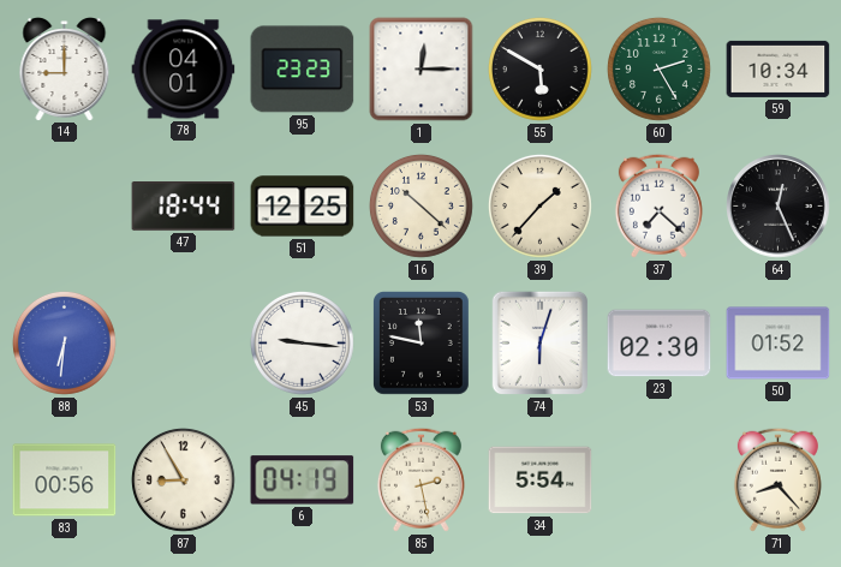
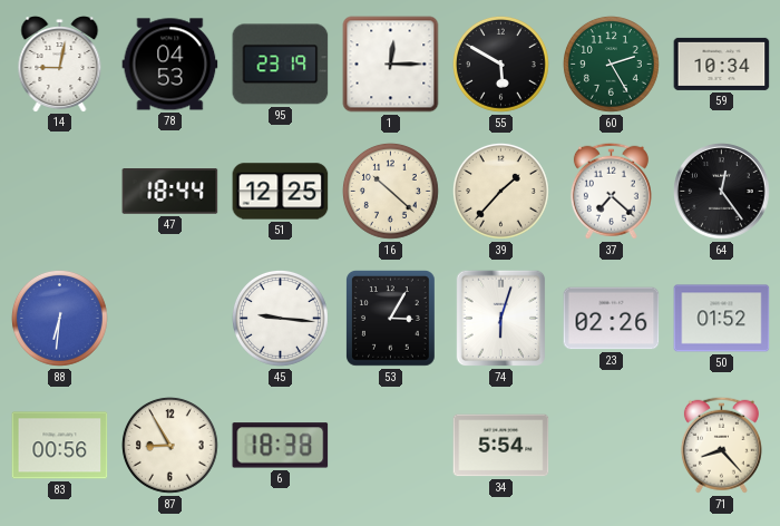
14: 9:00 -> 9:02
78: 04:01 -> 04:53
95: 23:23 -> 23:19
64: 12:26 -> 12:24
53: 11:47 -> 3:05
23: 02:30 -> 02:26
6: 04:19 -> 18:38
85: 2:28 -> none
